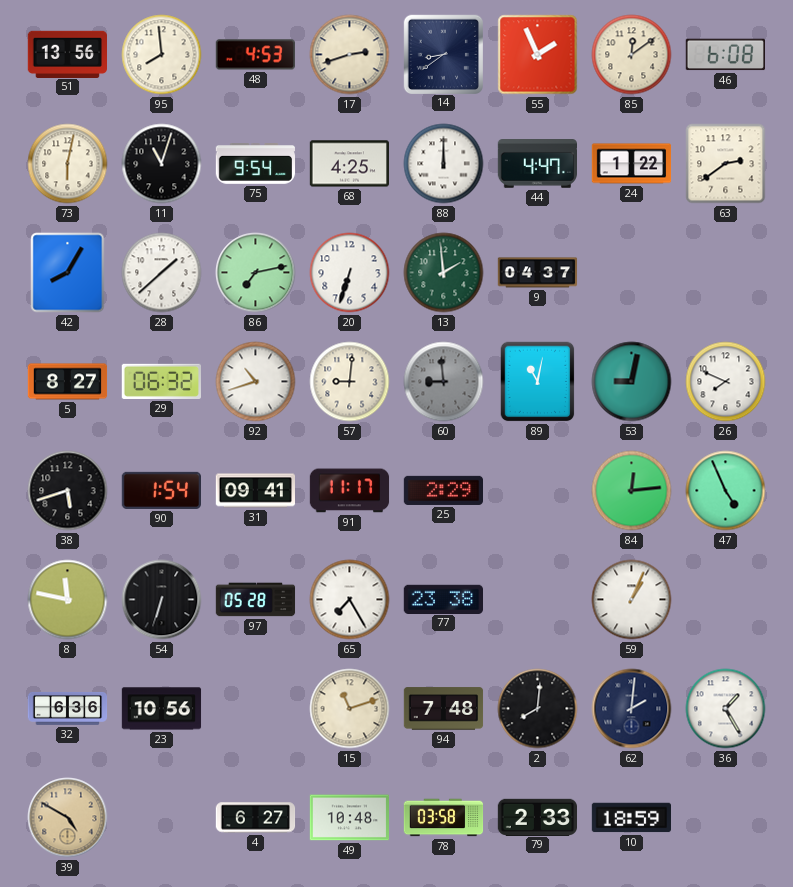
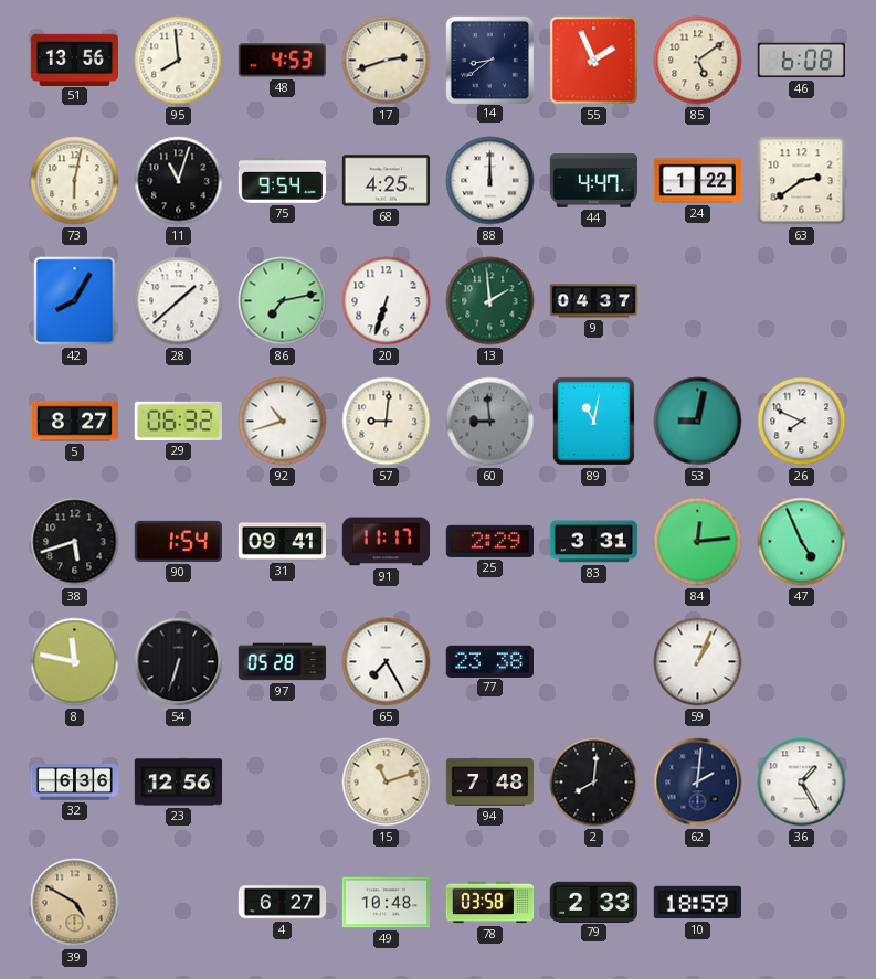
85: 12:09 -> 5:09
83: none -> 3:31
23: 10:56 -> 12:56
